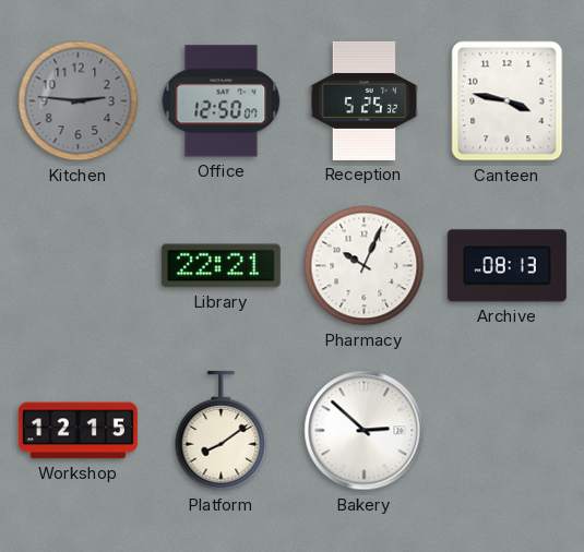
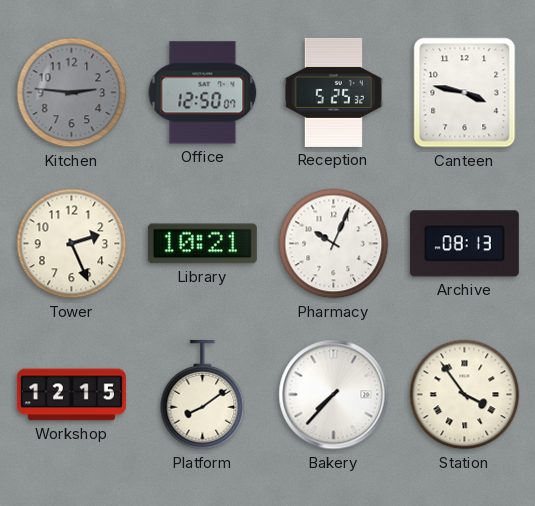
Tower: none -> 2:26
Library: 22:21 -> 10:21
Bakery: 2:52 -> 7:37
Station: none -> 3:54
